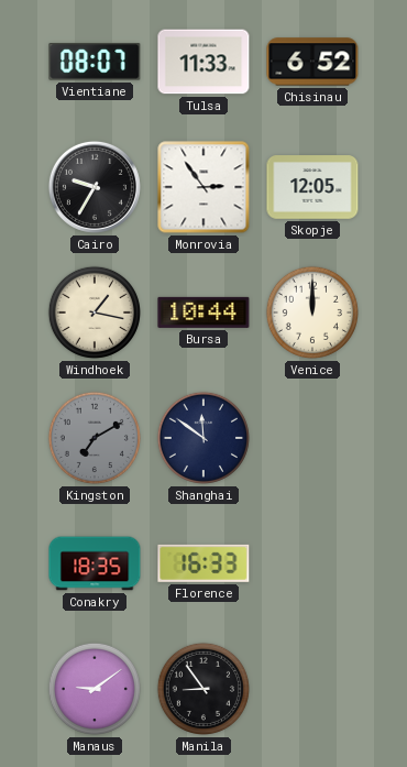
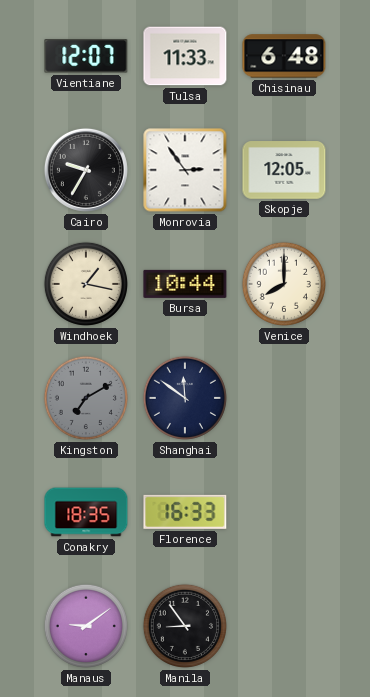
Vientiane: 08:07 -> 12:07
Chisinau: 6:52 -> 6:48
Venice: 12:00 -> 8:00
